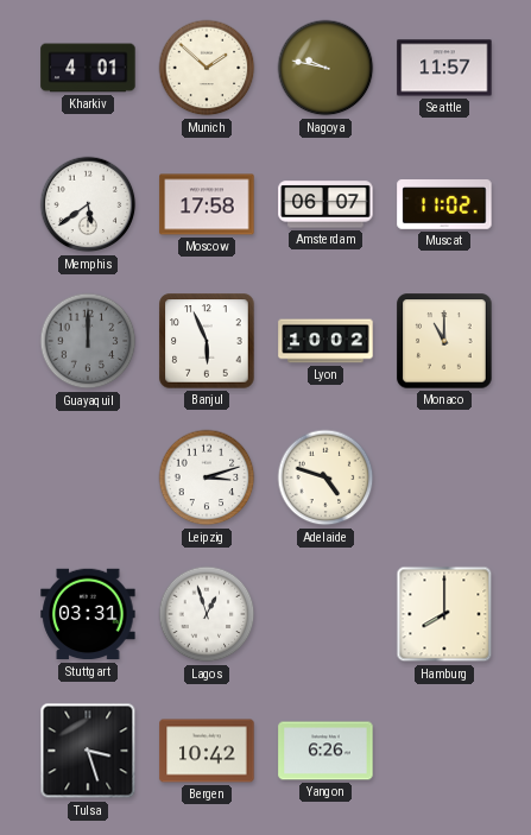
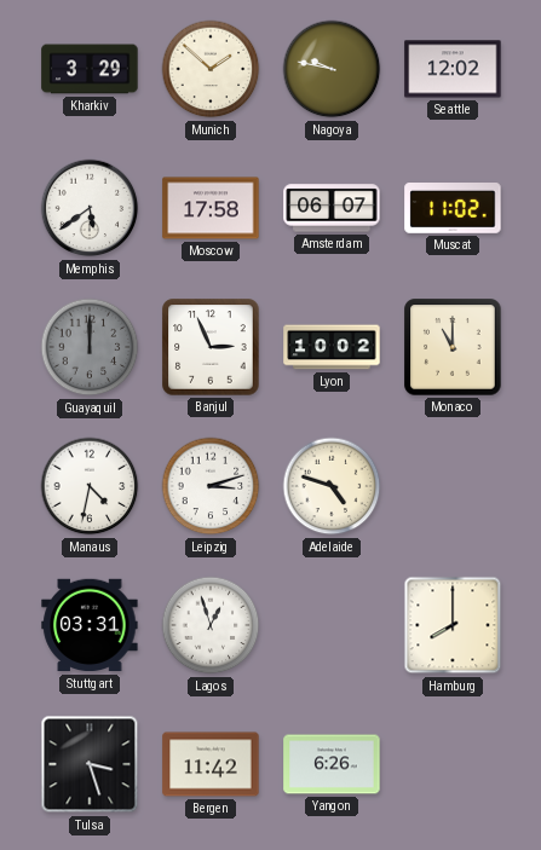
Kharkiv: 4:01 -> 3:29
Seattle: 11:57 -> 12:02
Banjul: 5:56 -> 2:56
Manaus: none -> 4:32
Bergen: 10:42 -> 11:42
